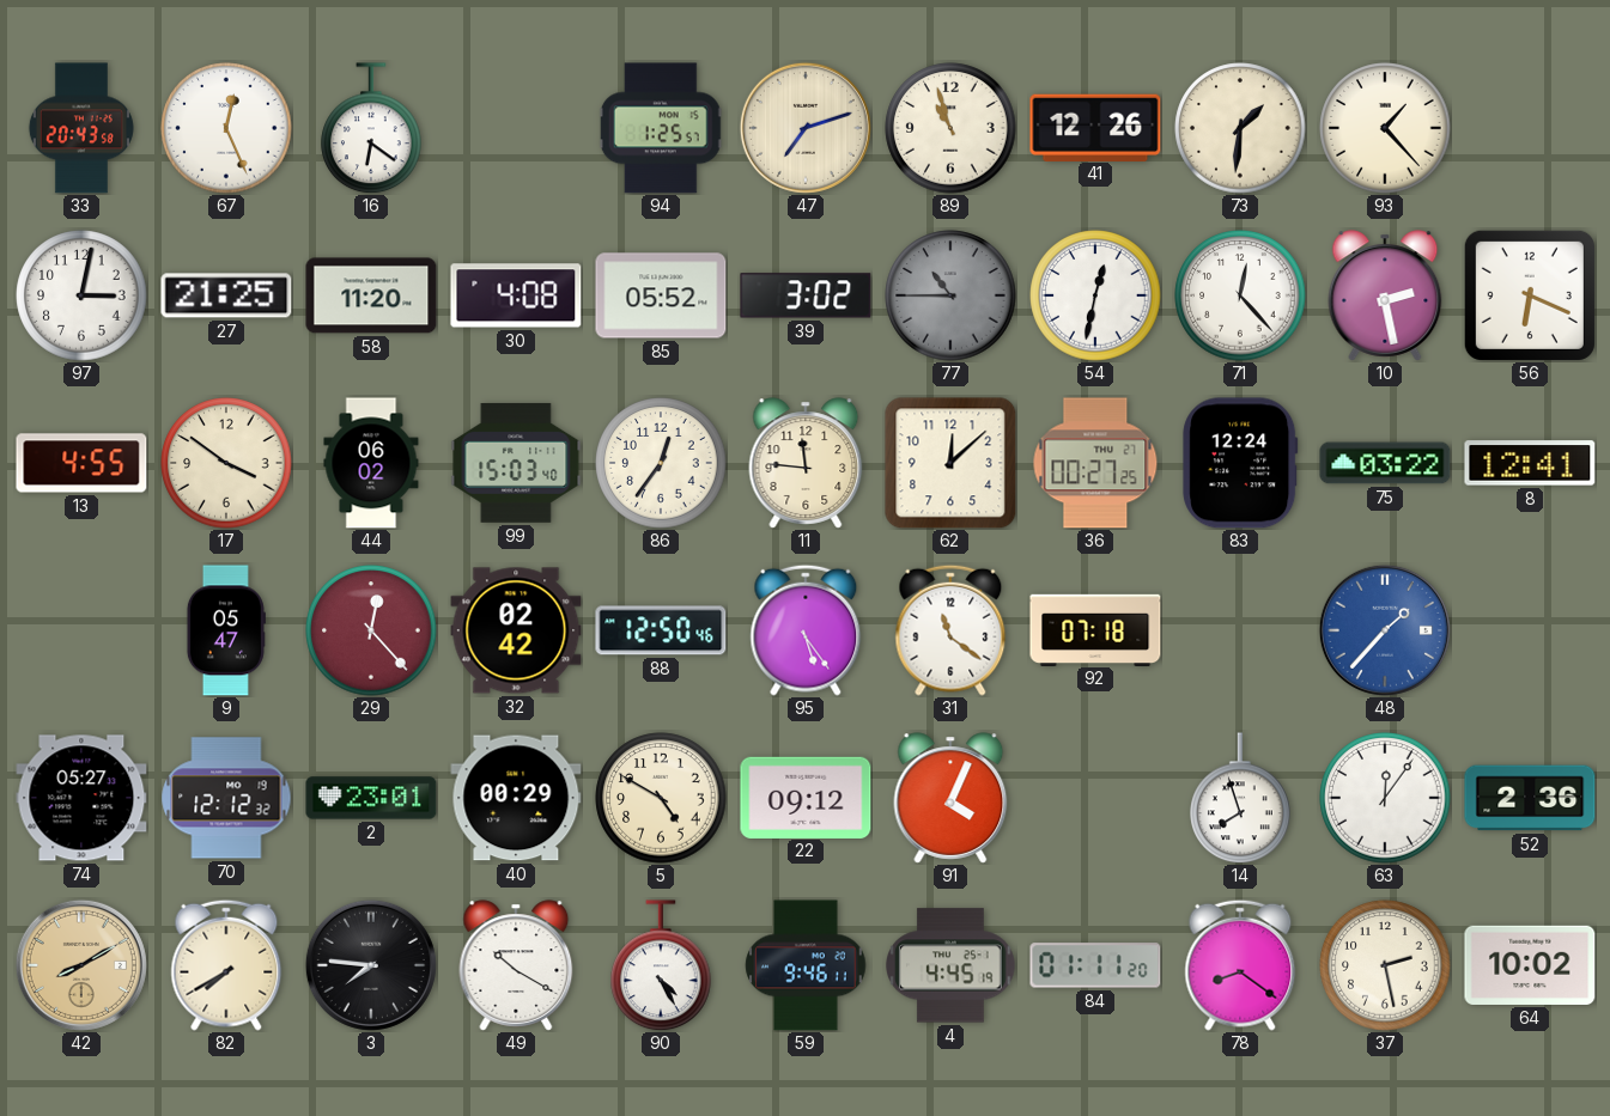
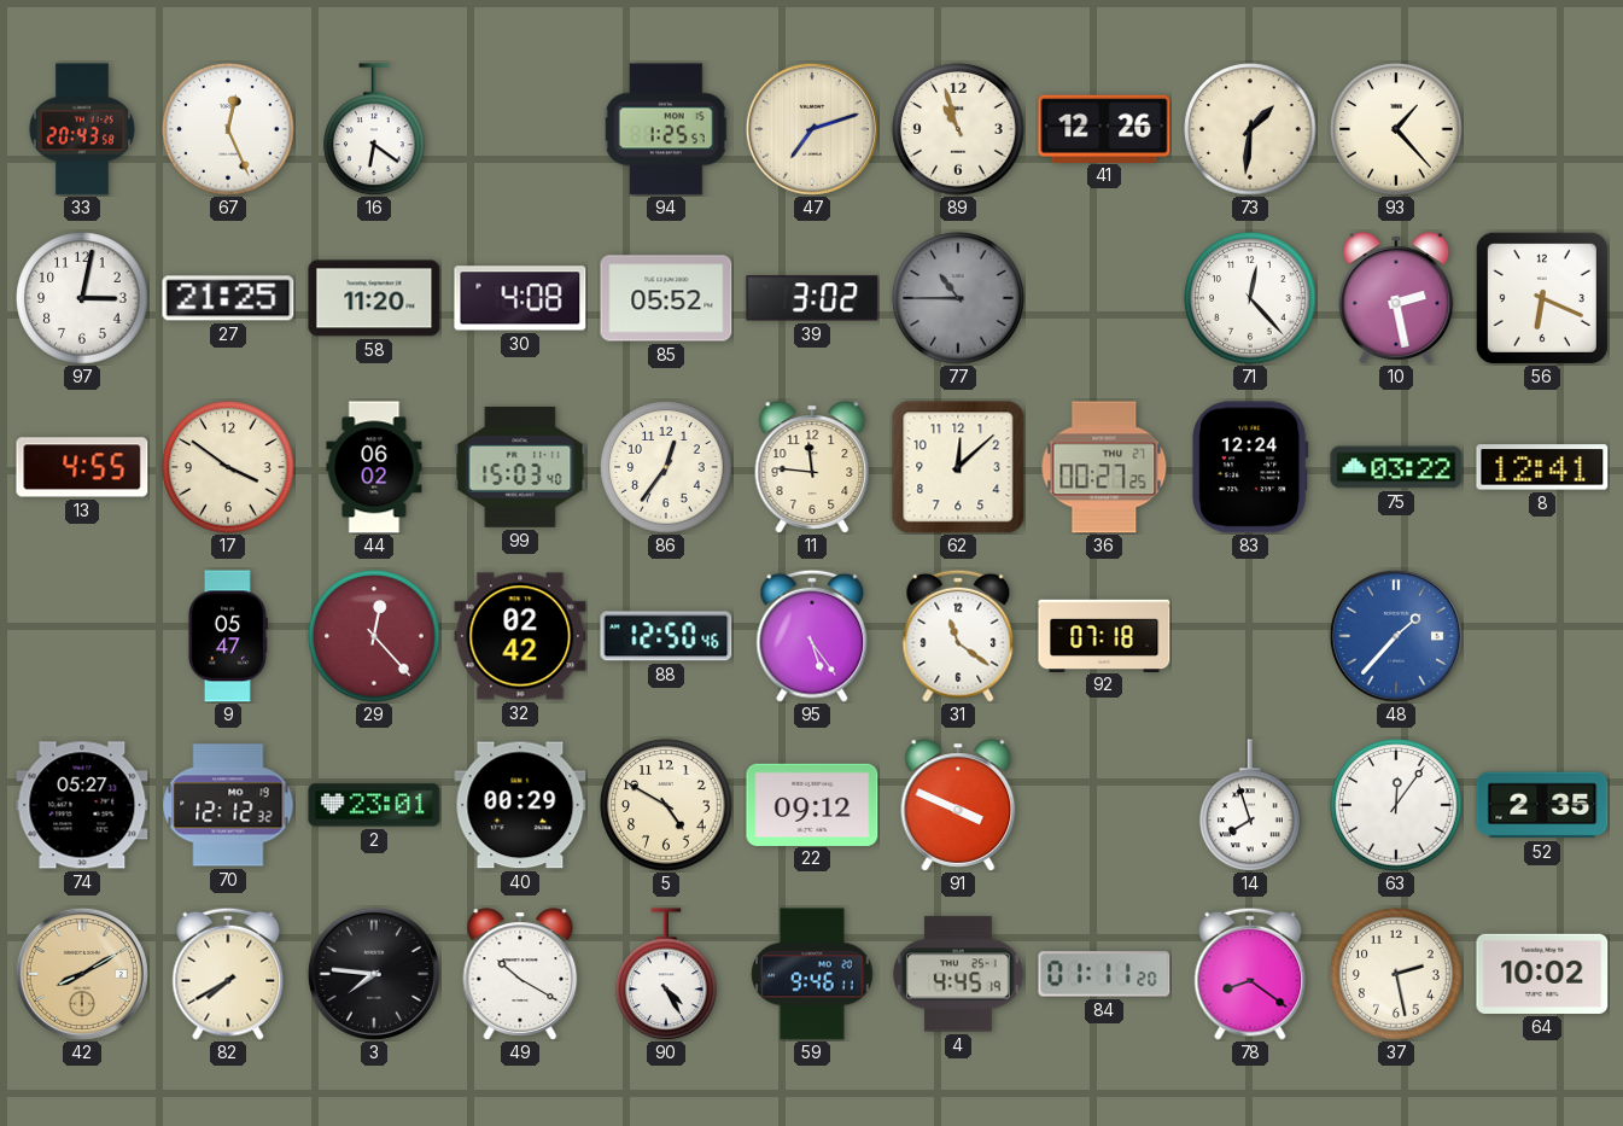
54: 12:32 -> none
91: 4:04 -> 3:49
52: 2:36 -> 2:35
